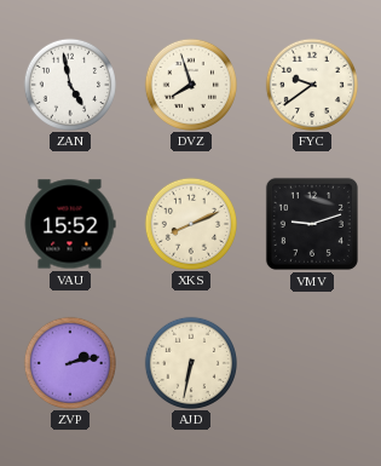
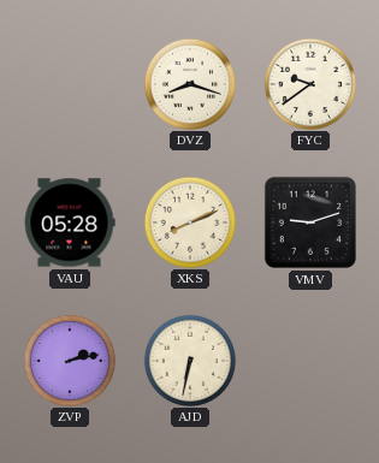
ZAN: 4:58 -> none
DVZ: 7:57 -> 8:18
VAU: 15:52 -> 05:28
